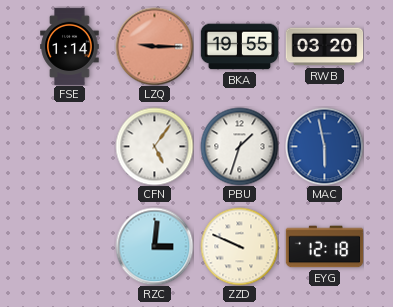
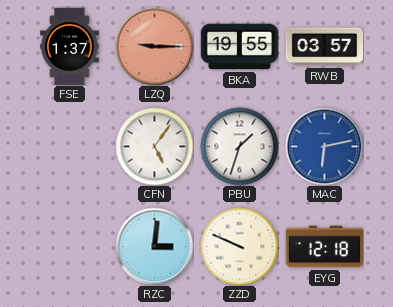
FSE: 1:14 -> 1:37
RWB: 03:20 -> 03:57
MAC: 5:58 -> 6:13
